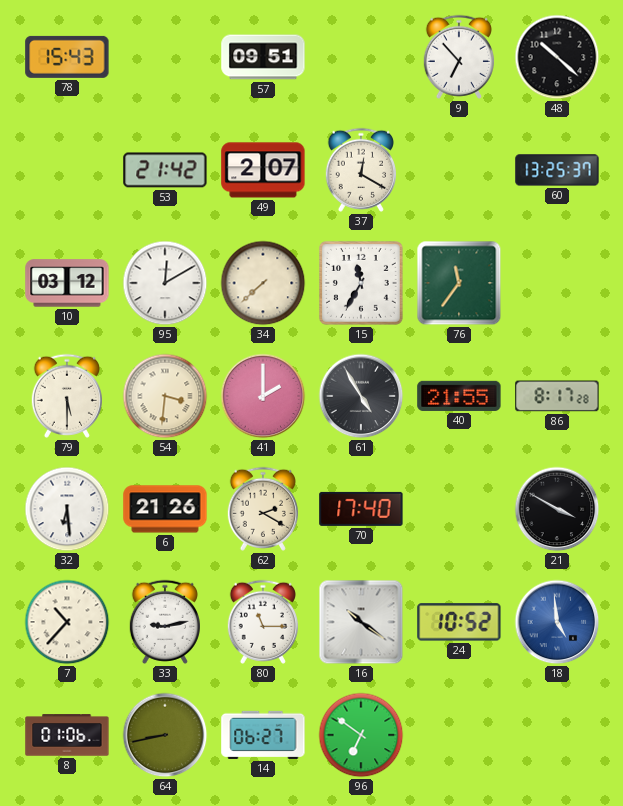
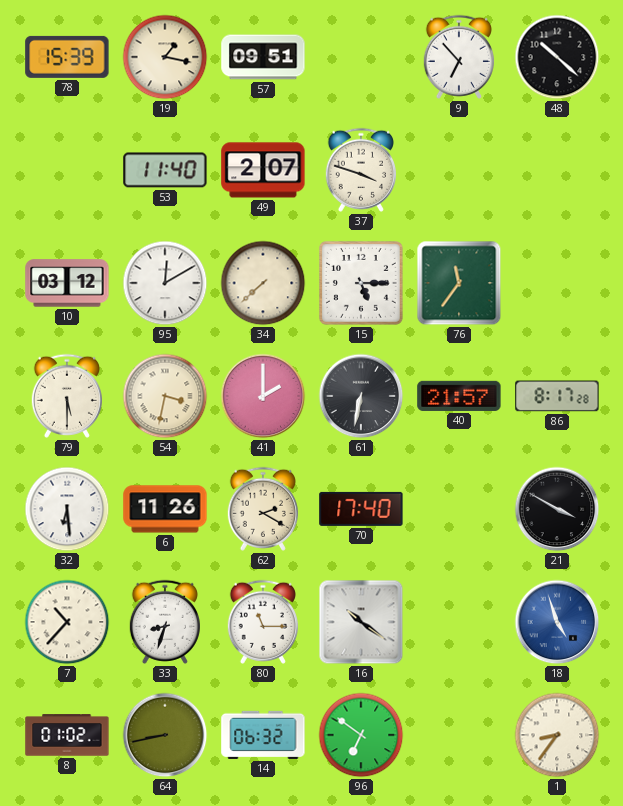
78: 15:43 -> 15:39
19: none -> 1:17
53: 21:42 -> 11:40
37: 12:20 -> 3:48
60: 13:25 -> none
15: 11:35 -> 5:15
54: 3:31 -> 3:32
61: 4:55 -> 6:32
40: 21:55 -> 21:57
6: 21:26 -> 11:26
33: 9:13 -> 8:33
24: 10:52 -> none
18: 4:59 -> 4:57
8: 01:06 -> 01:02
14: 06:27 -> 06:32
1: none -> 8:36
